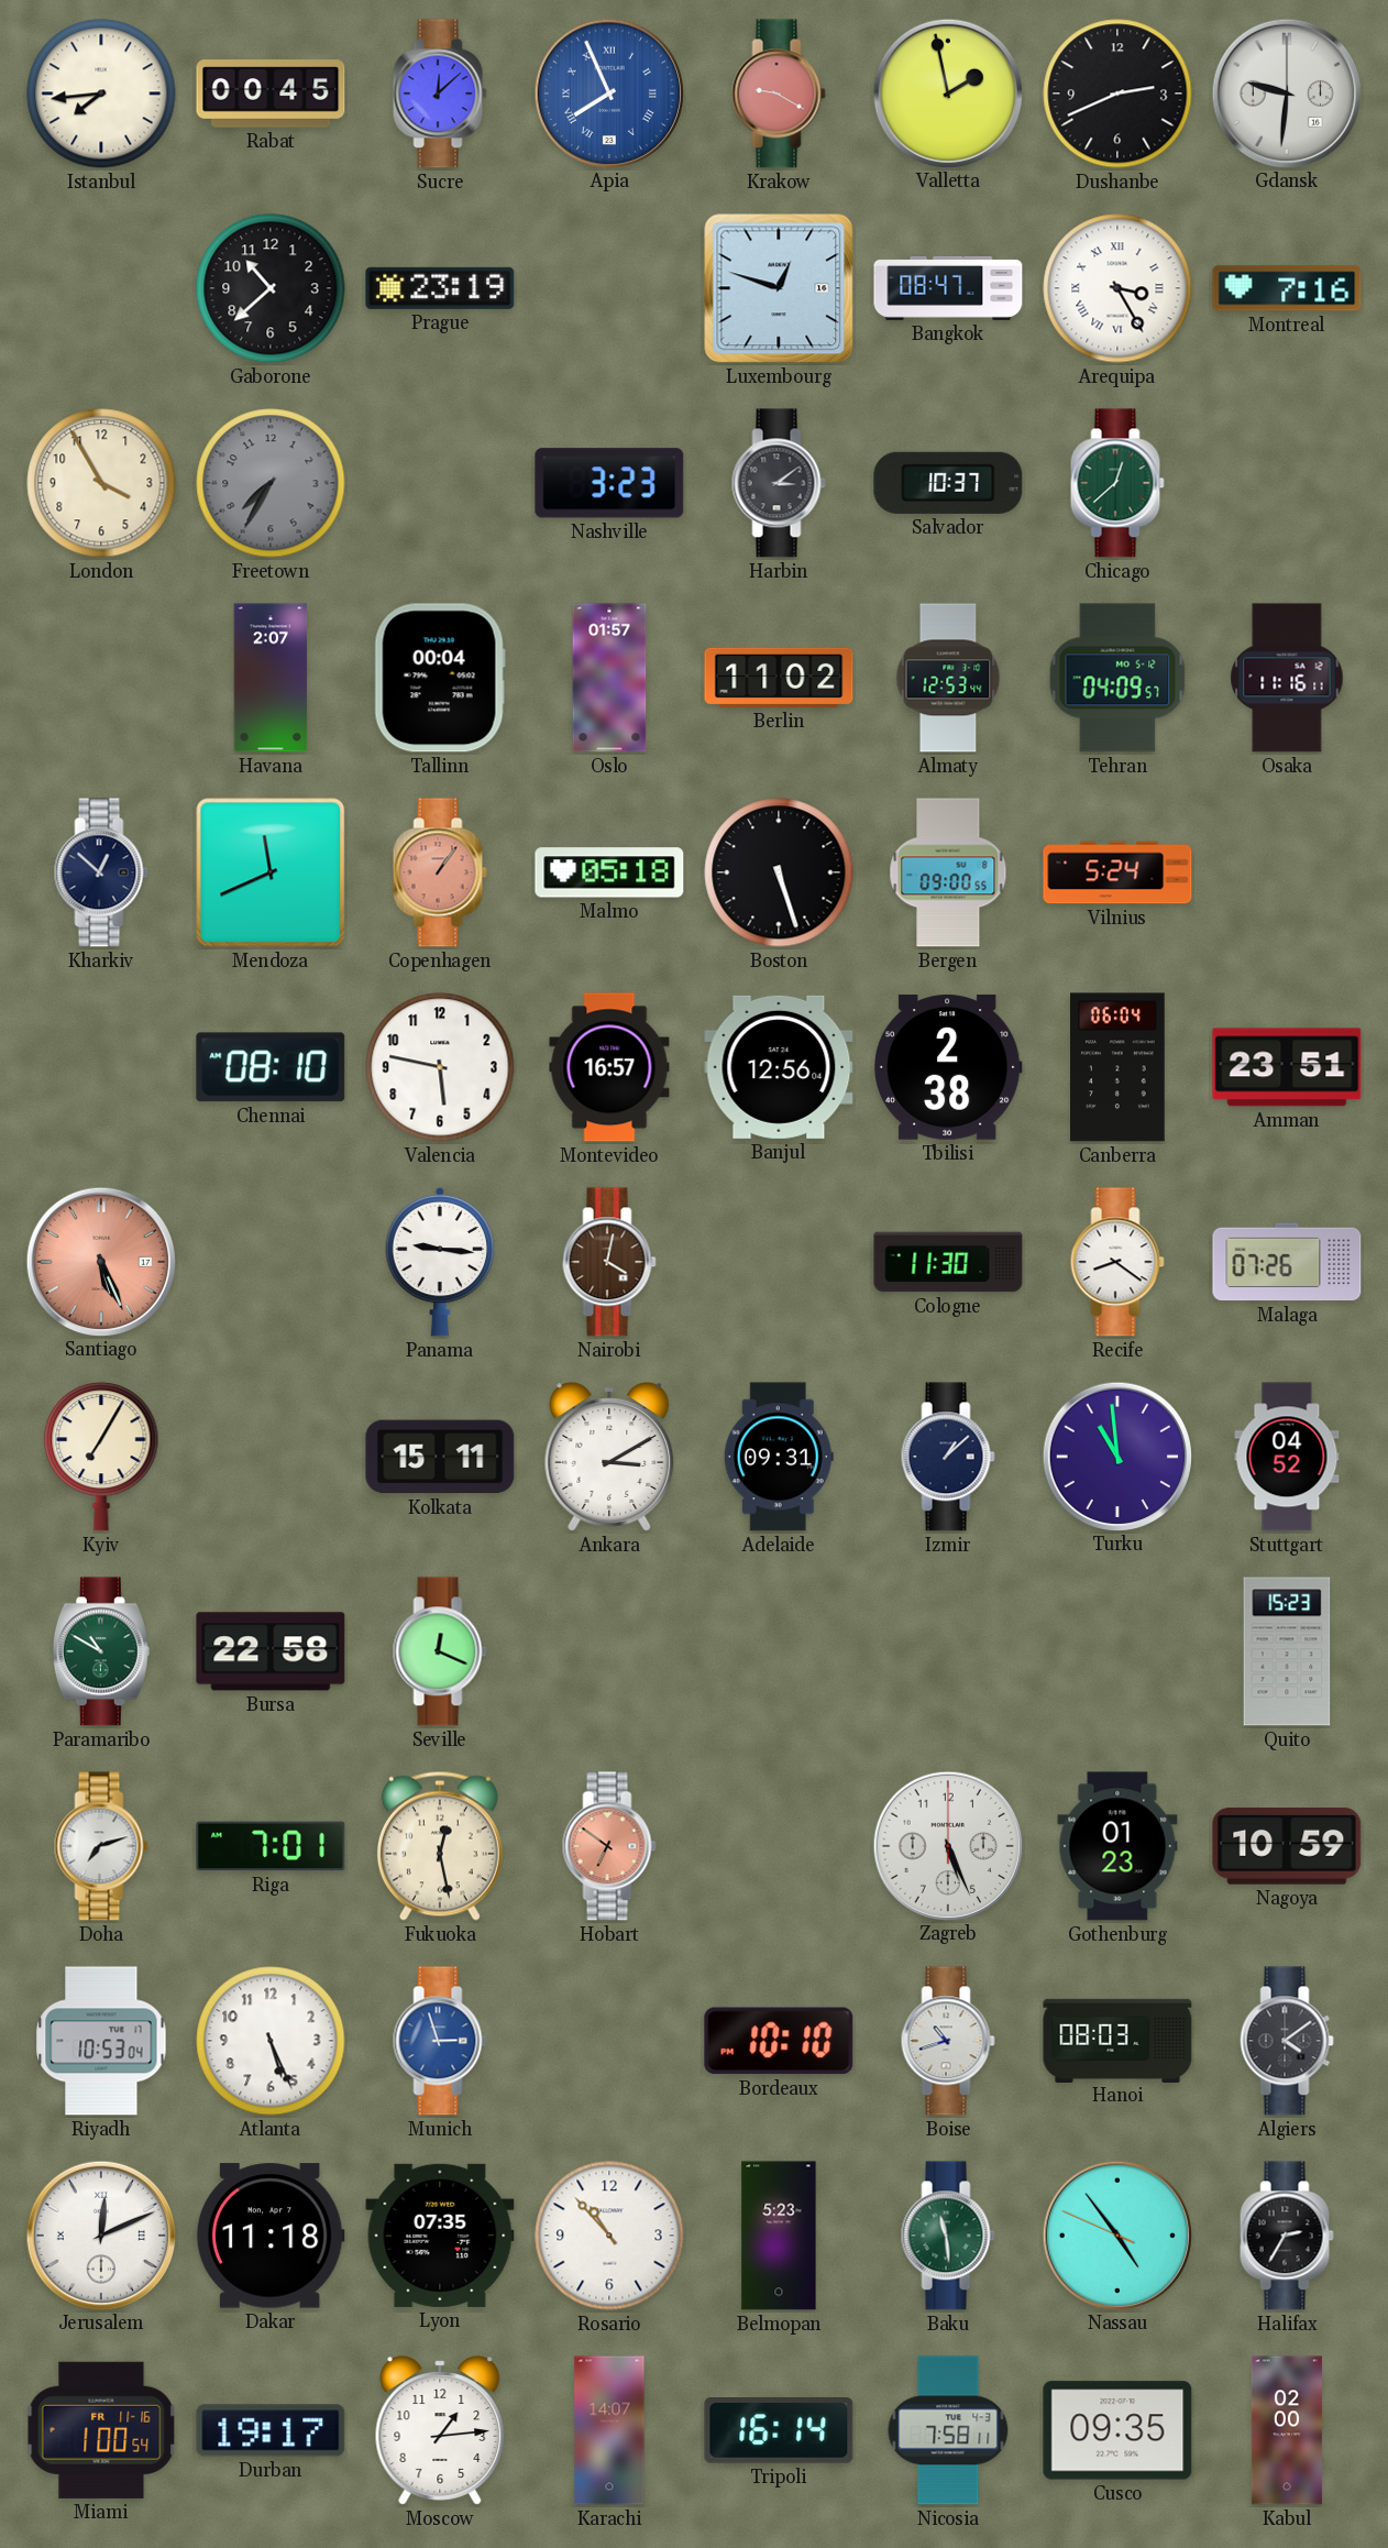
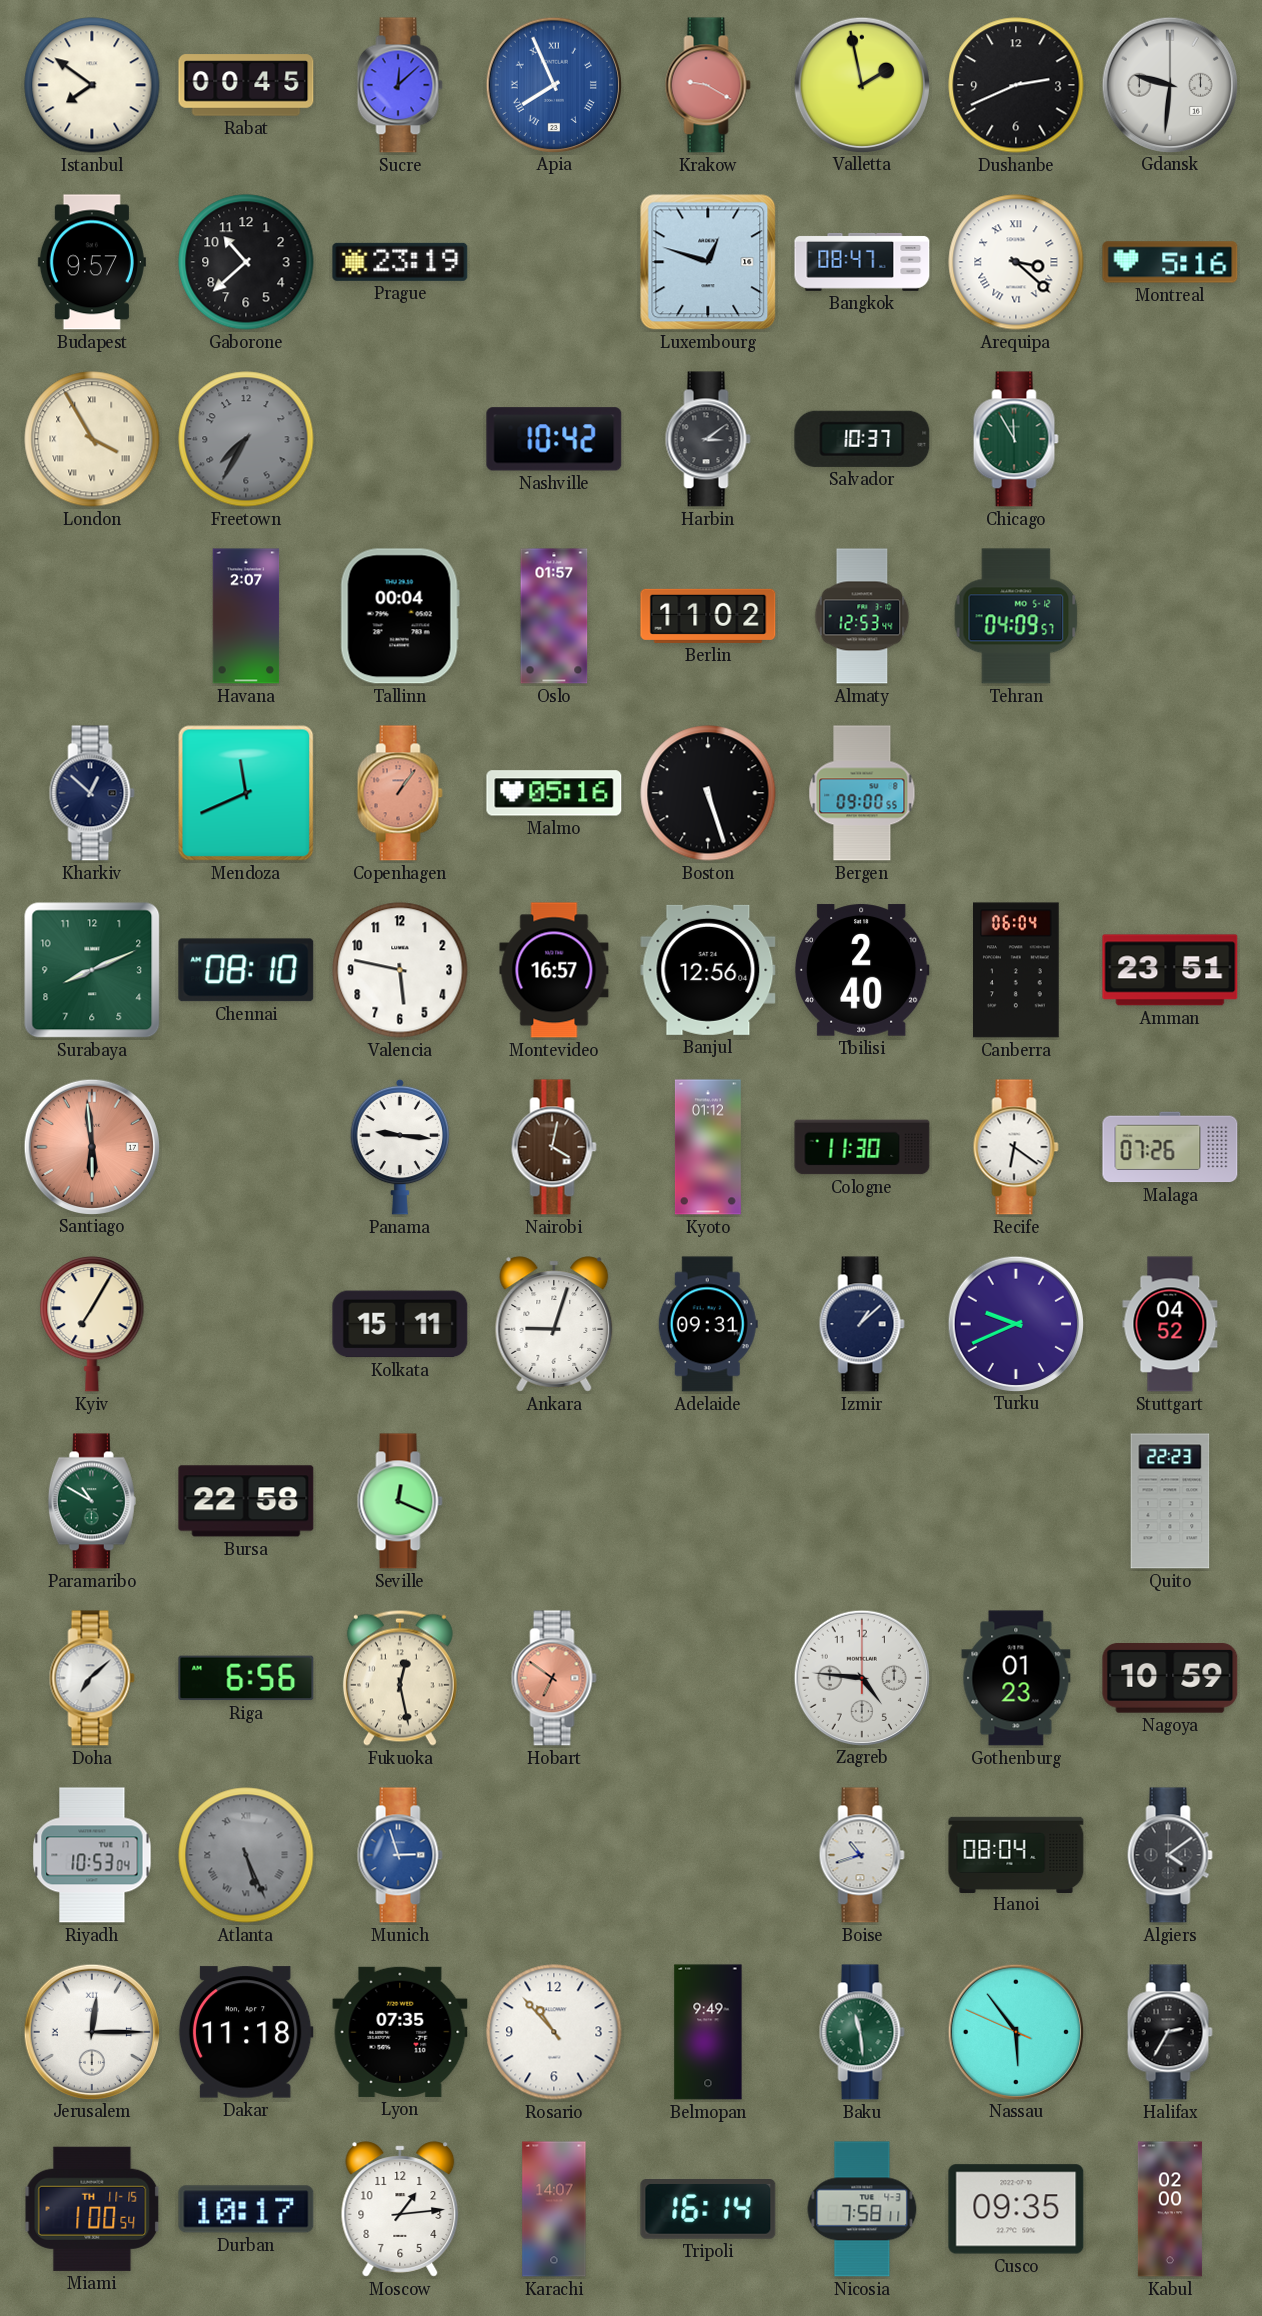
Istanbul: 7:44 -> 7:51
Budapest: none -> 9:57
Arequipa: 3:25 -> 3:22
Montreal: 7:16 -> 5:16
London numerals: Arabic -> Roman
Nashville: 3:23 -> 10:42
Chicago: 12:38 -> 11:55
Osaka: 11:16 -> none
Malmo: 05:18 -> 05:16
Vilnius: 5:24 -> none
Surabaya: none -> 8:11
Tbilisi: 2:38 -> 2:40
Santiago: 5:26 -> 5:59
Kyoto: none -> 01:12
Recife: 8:21 -> 6:21
Ankara: 3:10 -> 9:03
Turku: 10:59 -> 9:41
Quito: 15:23 -> 22:23
Doha: 7:12 -> 7:08
Riga: 7:01 -> 6:56
Zagreb: 5:26 -> 4:46
Atlanta dial: white -> grey
Atlanta numerals: Arabic -> Roman
Bordeaux: 10:10 -> none
Hanoi: 08:03 -> 08:04
Jerusalem: 12:11 -> 12:15
Belmopan: 5:23 -> 9:49
Nassau: 4:53 -> 5:53
Miami date: FR 11-16 -> TH 11-15
Durban: 19:17 -> 10:17
